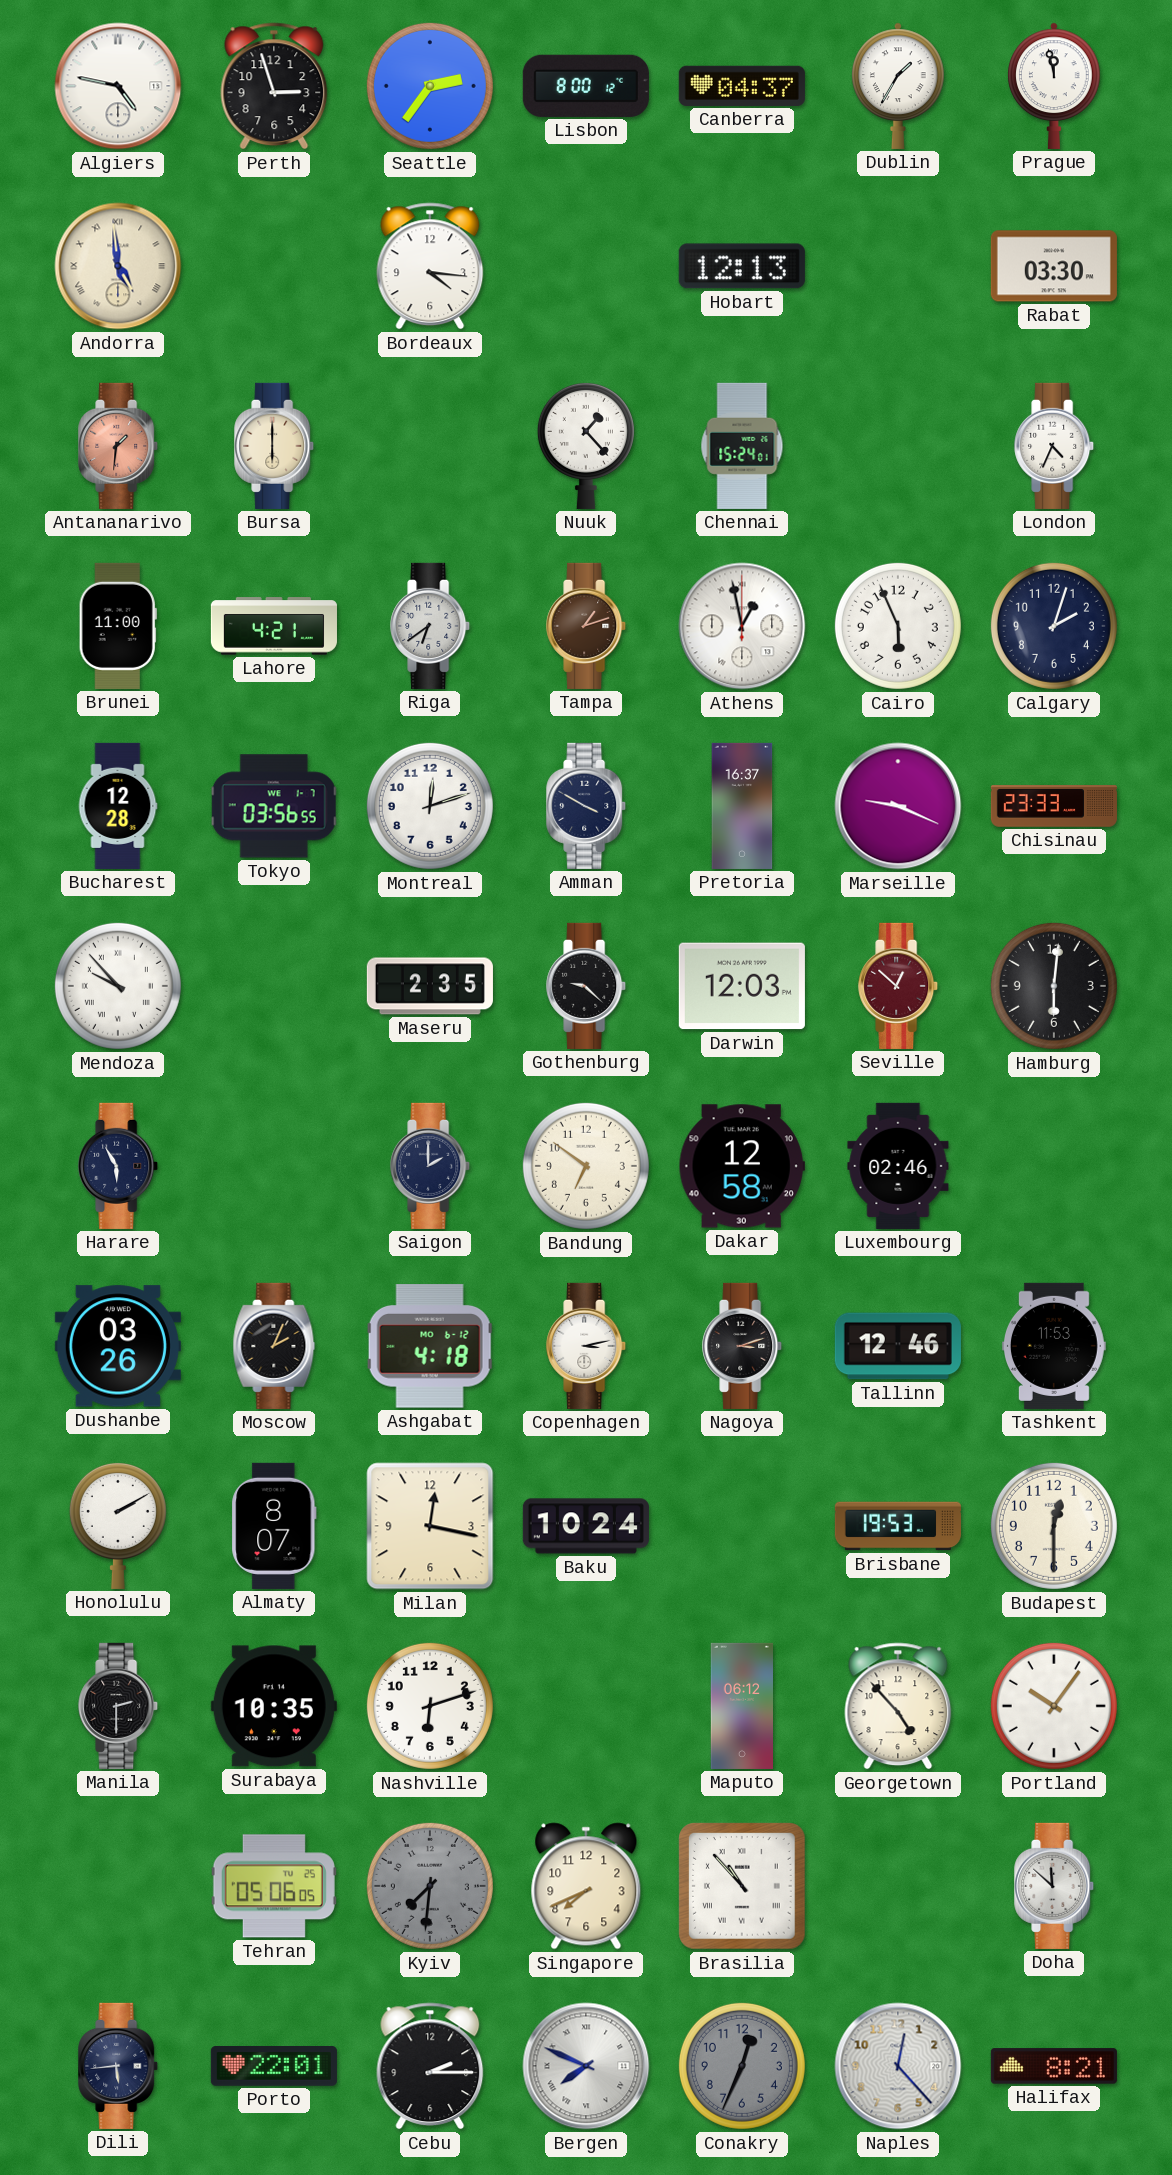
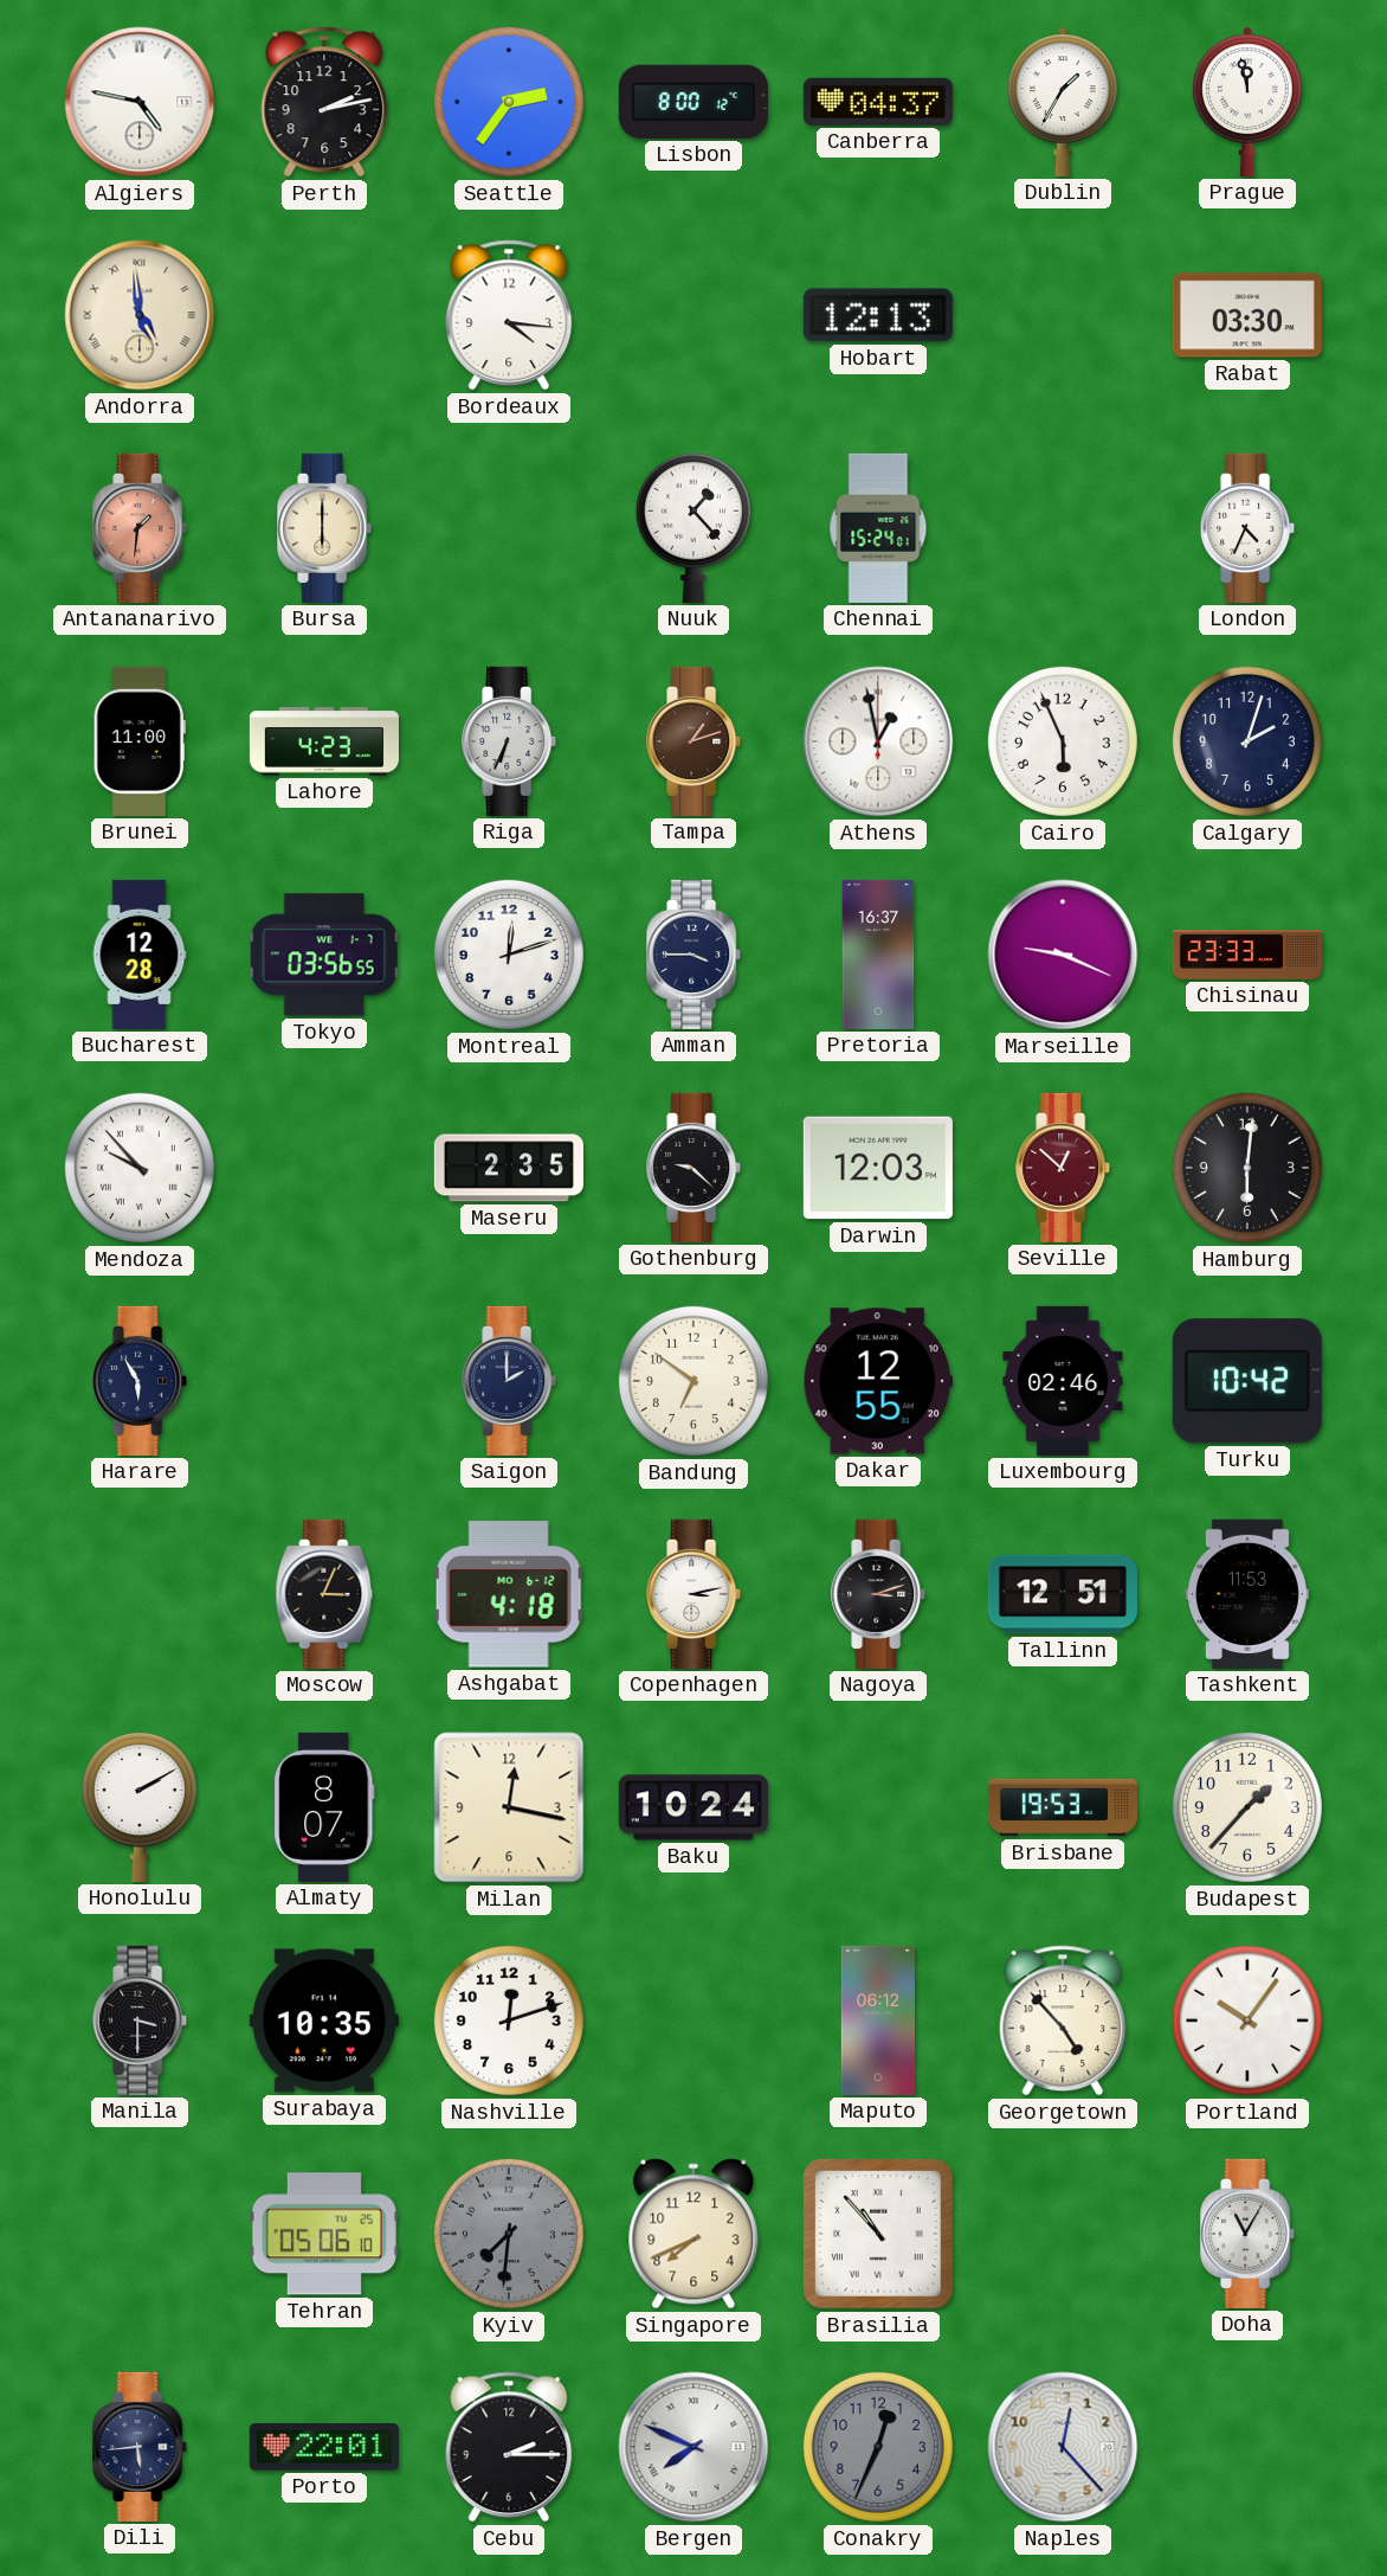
Perth: 2:57 -> 2:13
Lahore: 4:21 -> 4:23
Riga: 6:39 -> 6:34
Amman: 3:50 -> 3:45
Dakar: 12:58 -> 12:55
Turku: none -> 10:42
Dushanbe: 03:26 -> none
Moscow: 2:04 -> 3:04
Tallinn: 12:46 -> 12:51
Budapest: 12:30 -> 1:37
Manila: 2:30 -> 3:30
Nashville: 6:12 -> 12:12
Tehran: 05:06:05 -> 05:06:10
Doha: 11:52 -> 11:05
Halifax: 8:21 -> none
